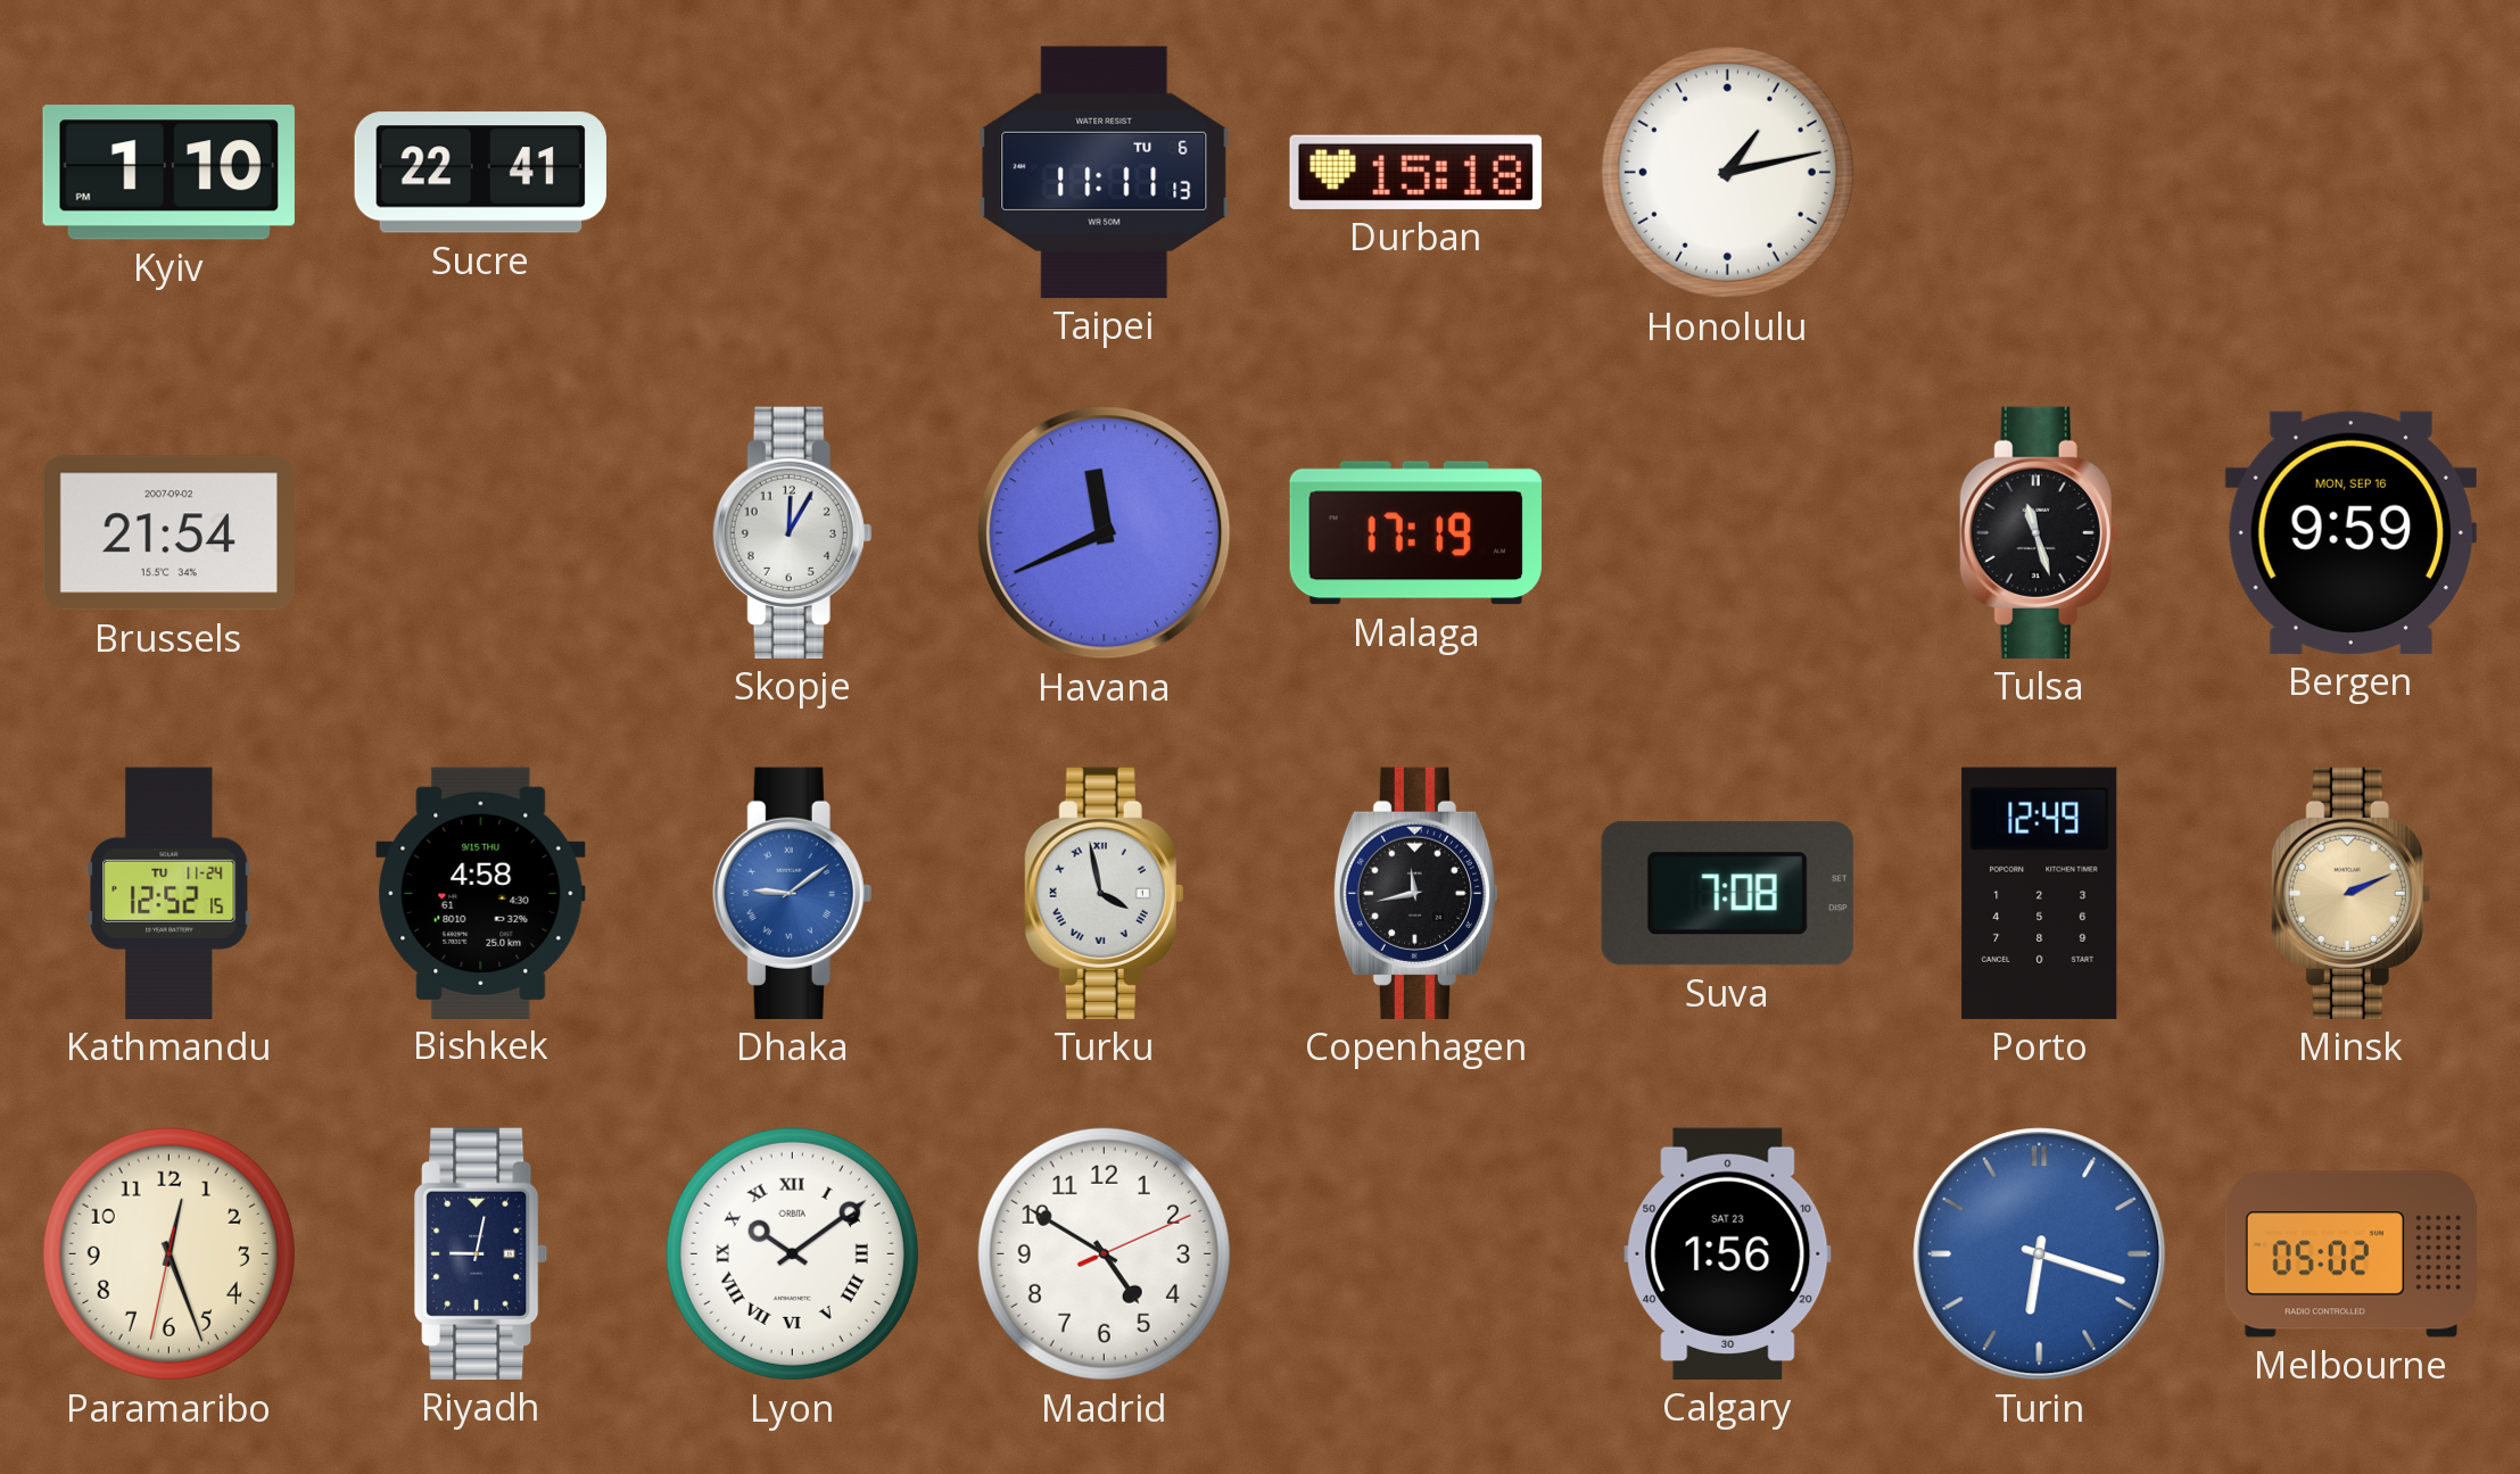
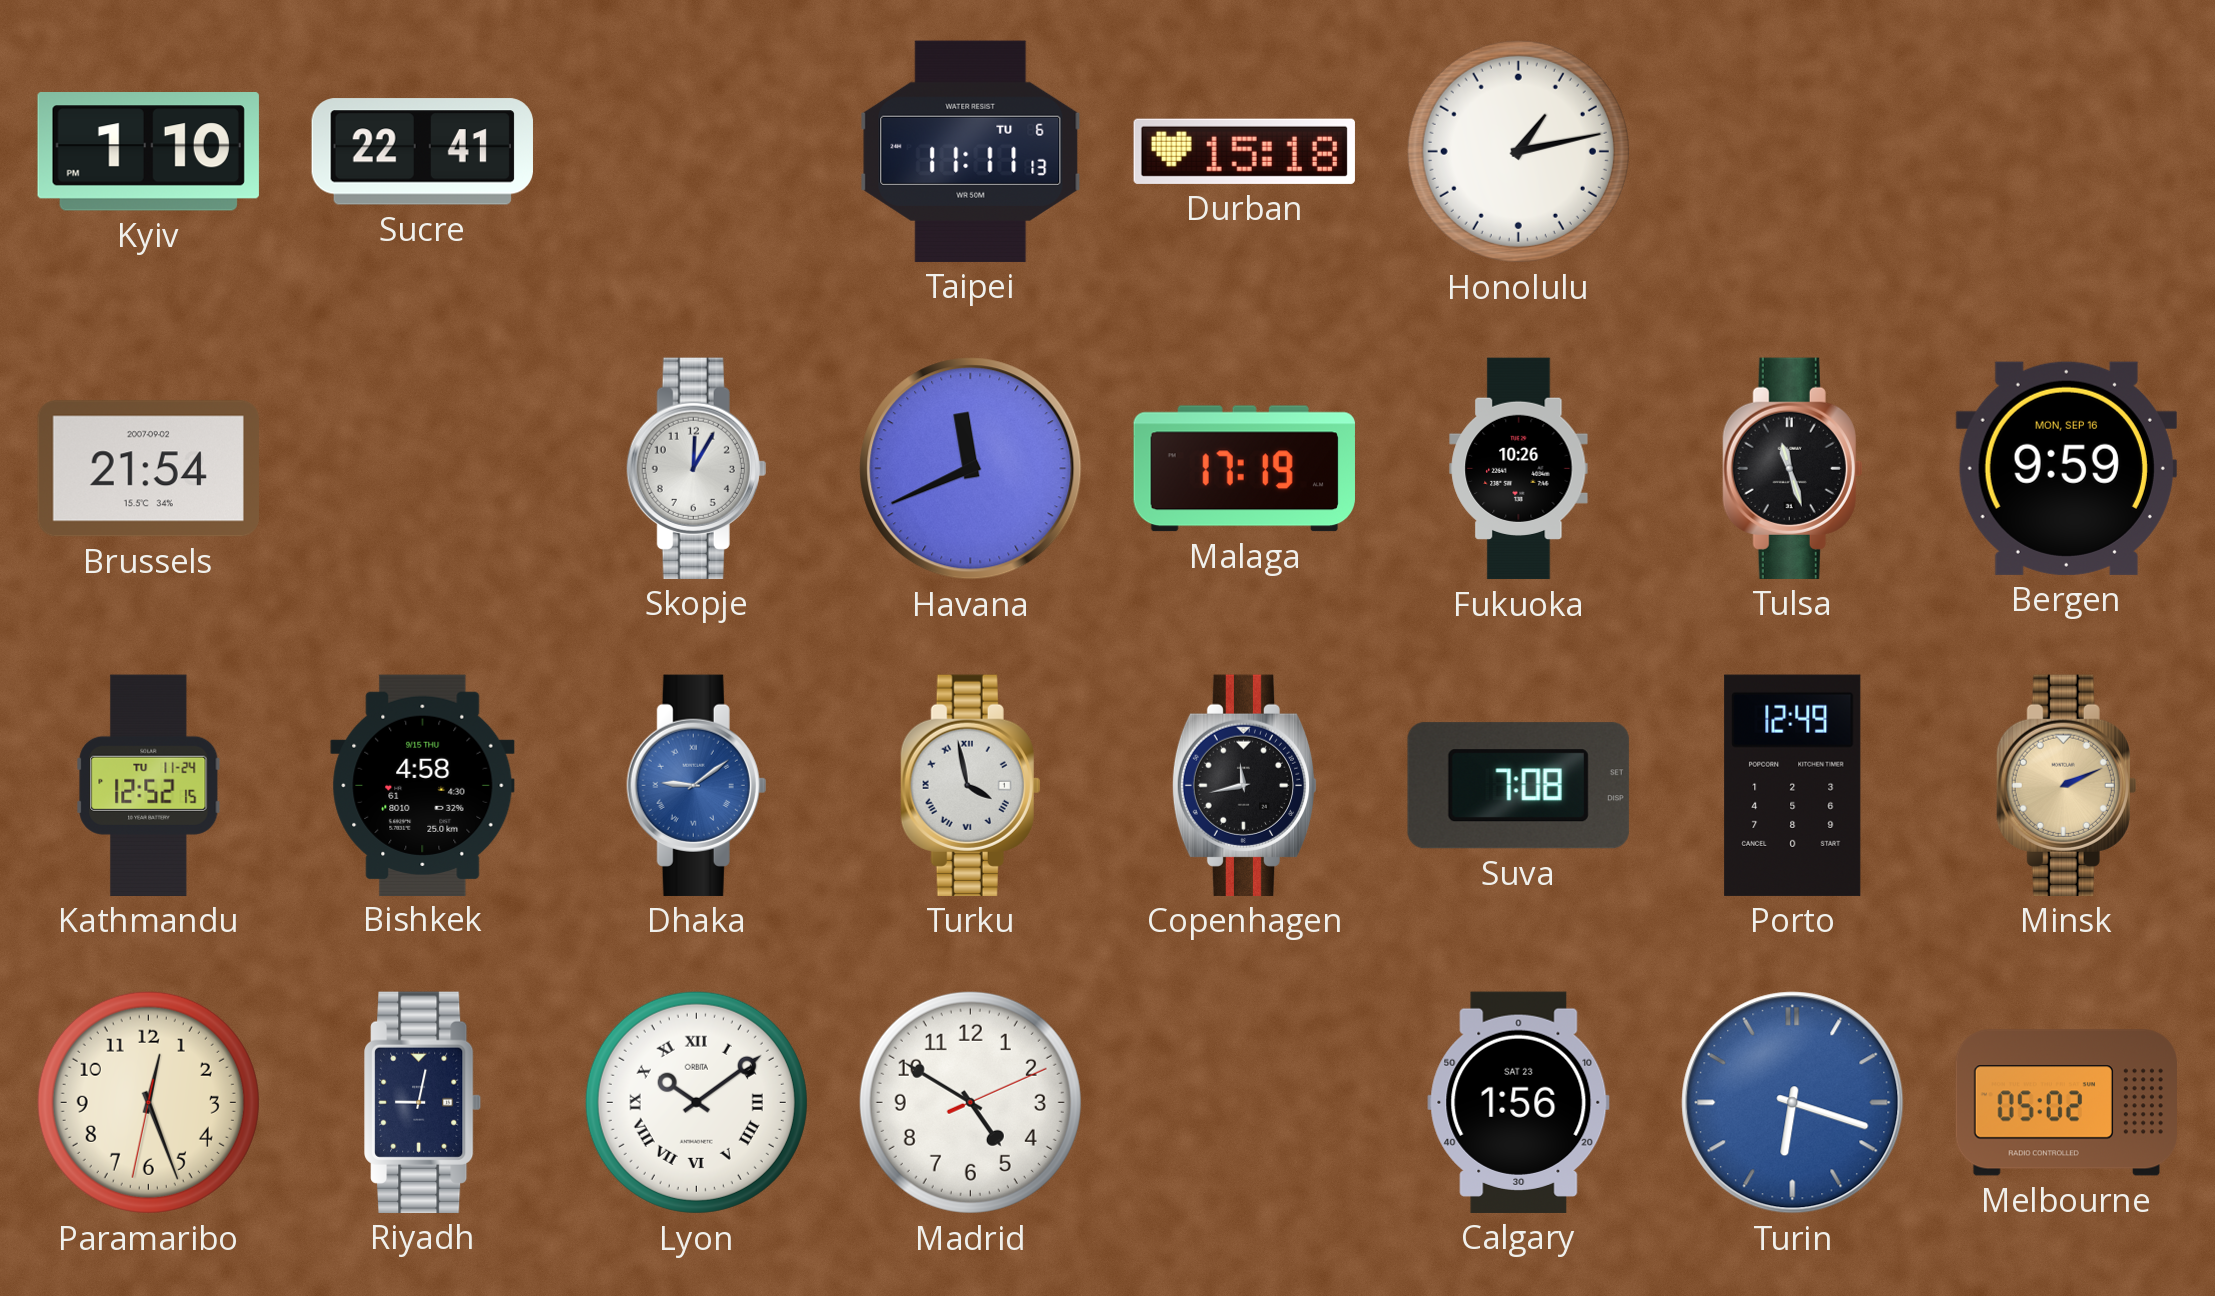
Fukuoka: none -> 10:26
